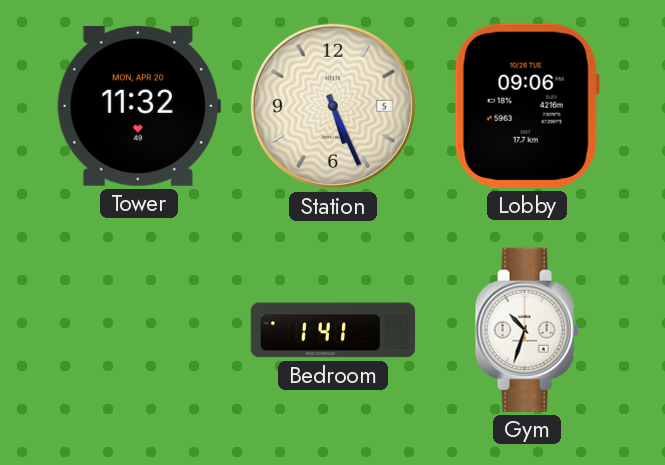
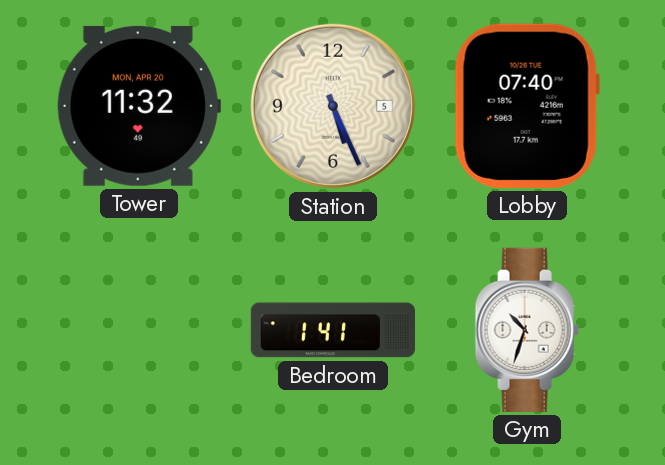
Lobby: 09:06 -> 07:40
